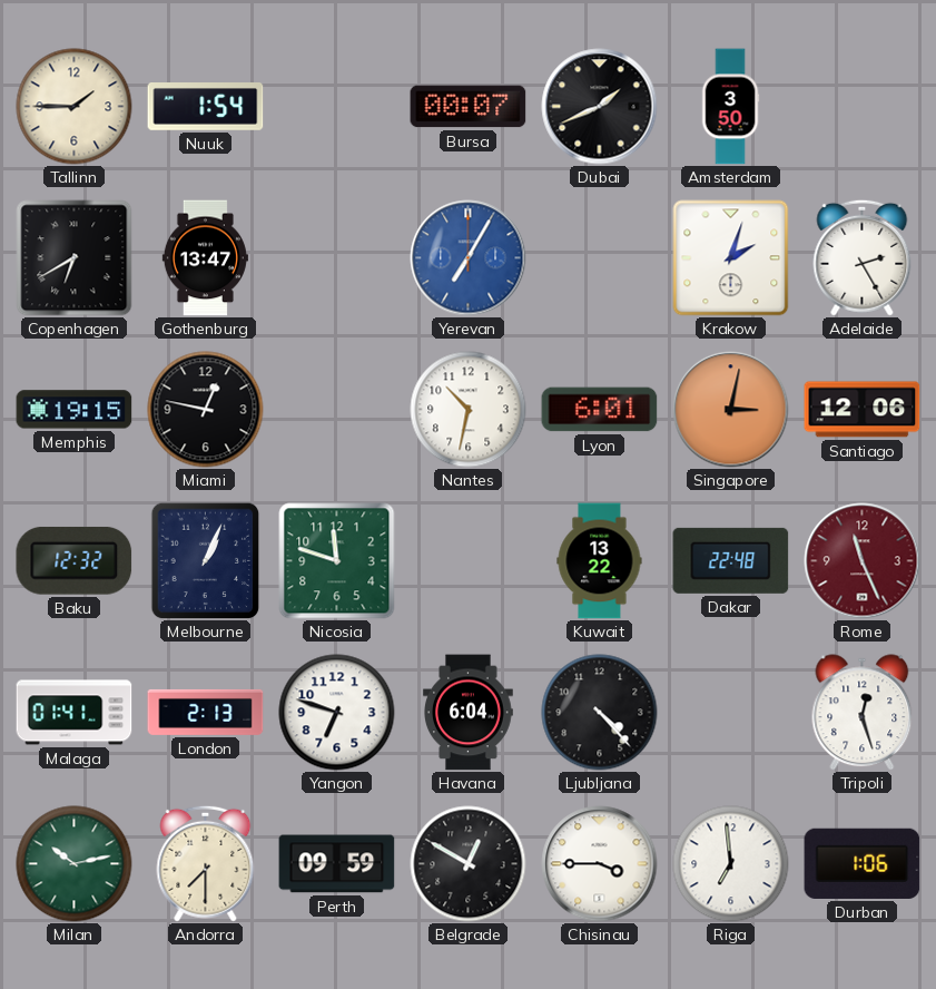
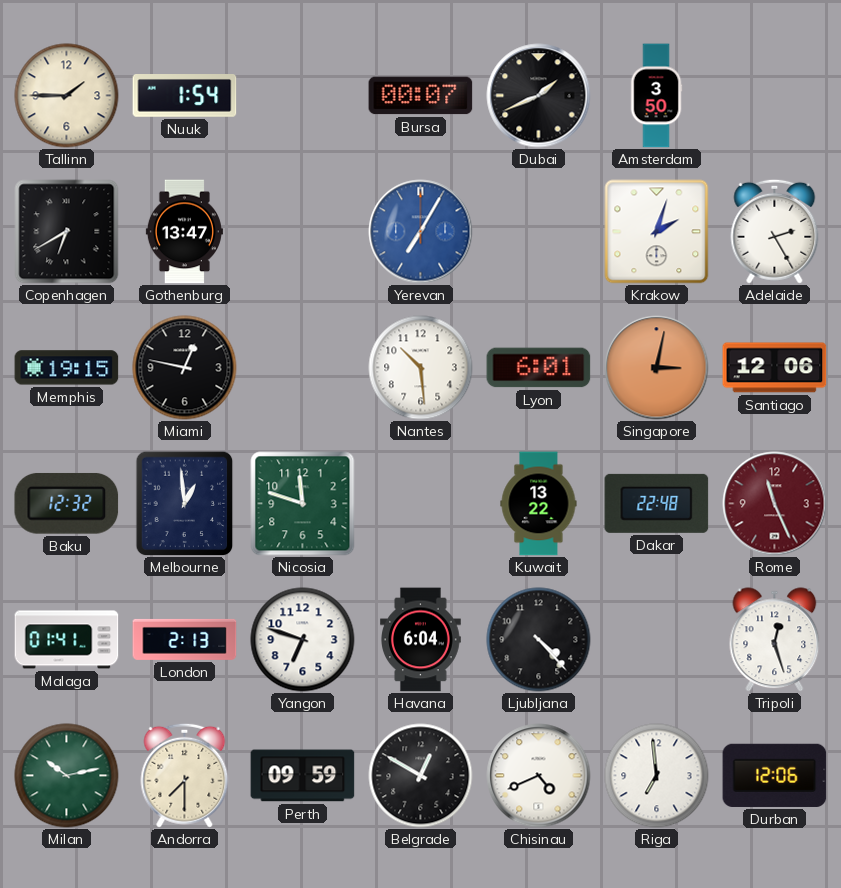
Nantes: 10:32 -> 10:29
Melbourne: 1:04 -> 12:59
Chisinau: 3:45 -> 4:41
Durban: 1:06 -> 12:06
